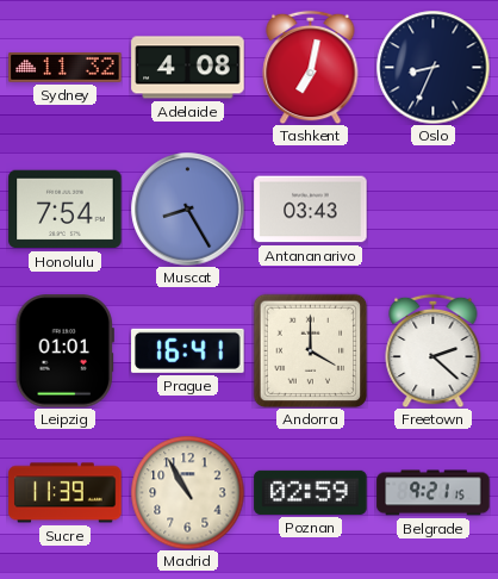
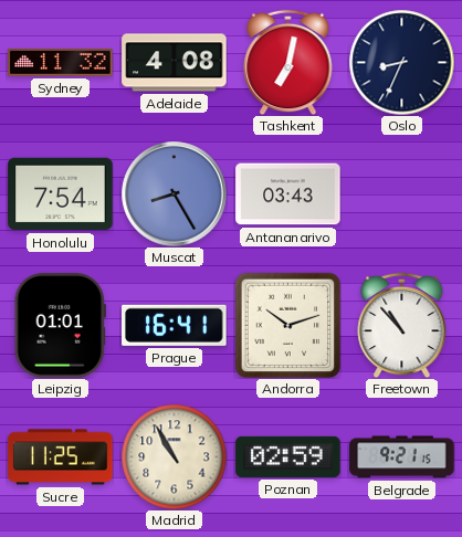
Andorra: 4:00 -> 10:12
Freetown: 2:22 -> 10:53
Sucre: 11:39 -> 11:25
